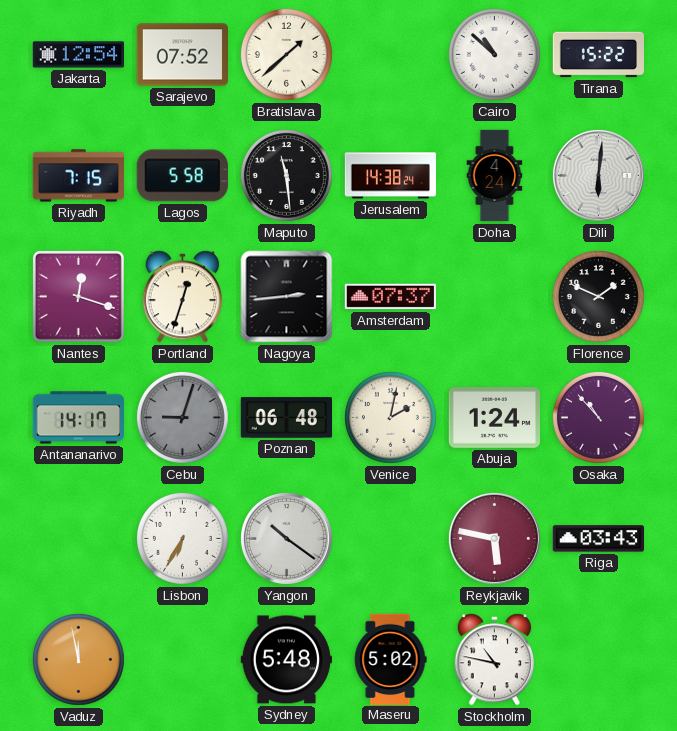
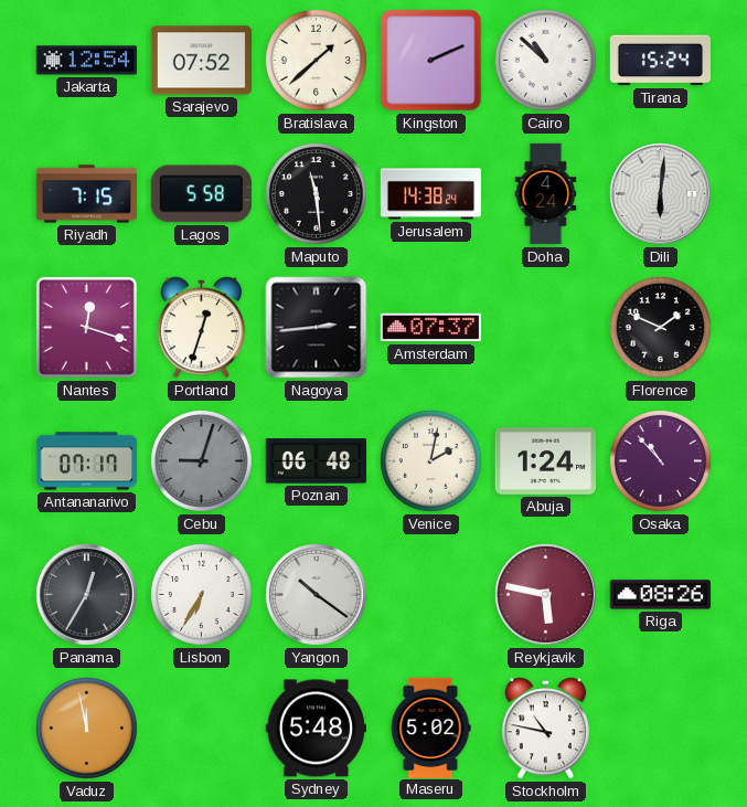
Kingston: none -> 2:11
Tirana: 15:22 -> 15:24
Antananarivo: 14:17 -> 07:17
Panama: none -> 12:35
Riga: 03:43 -> 08:26
